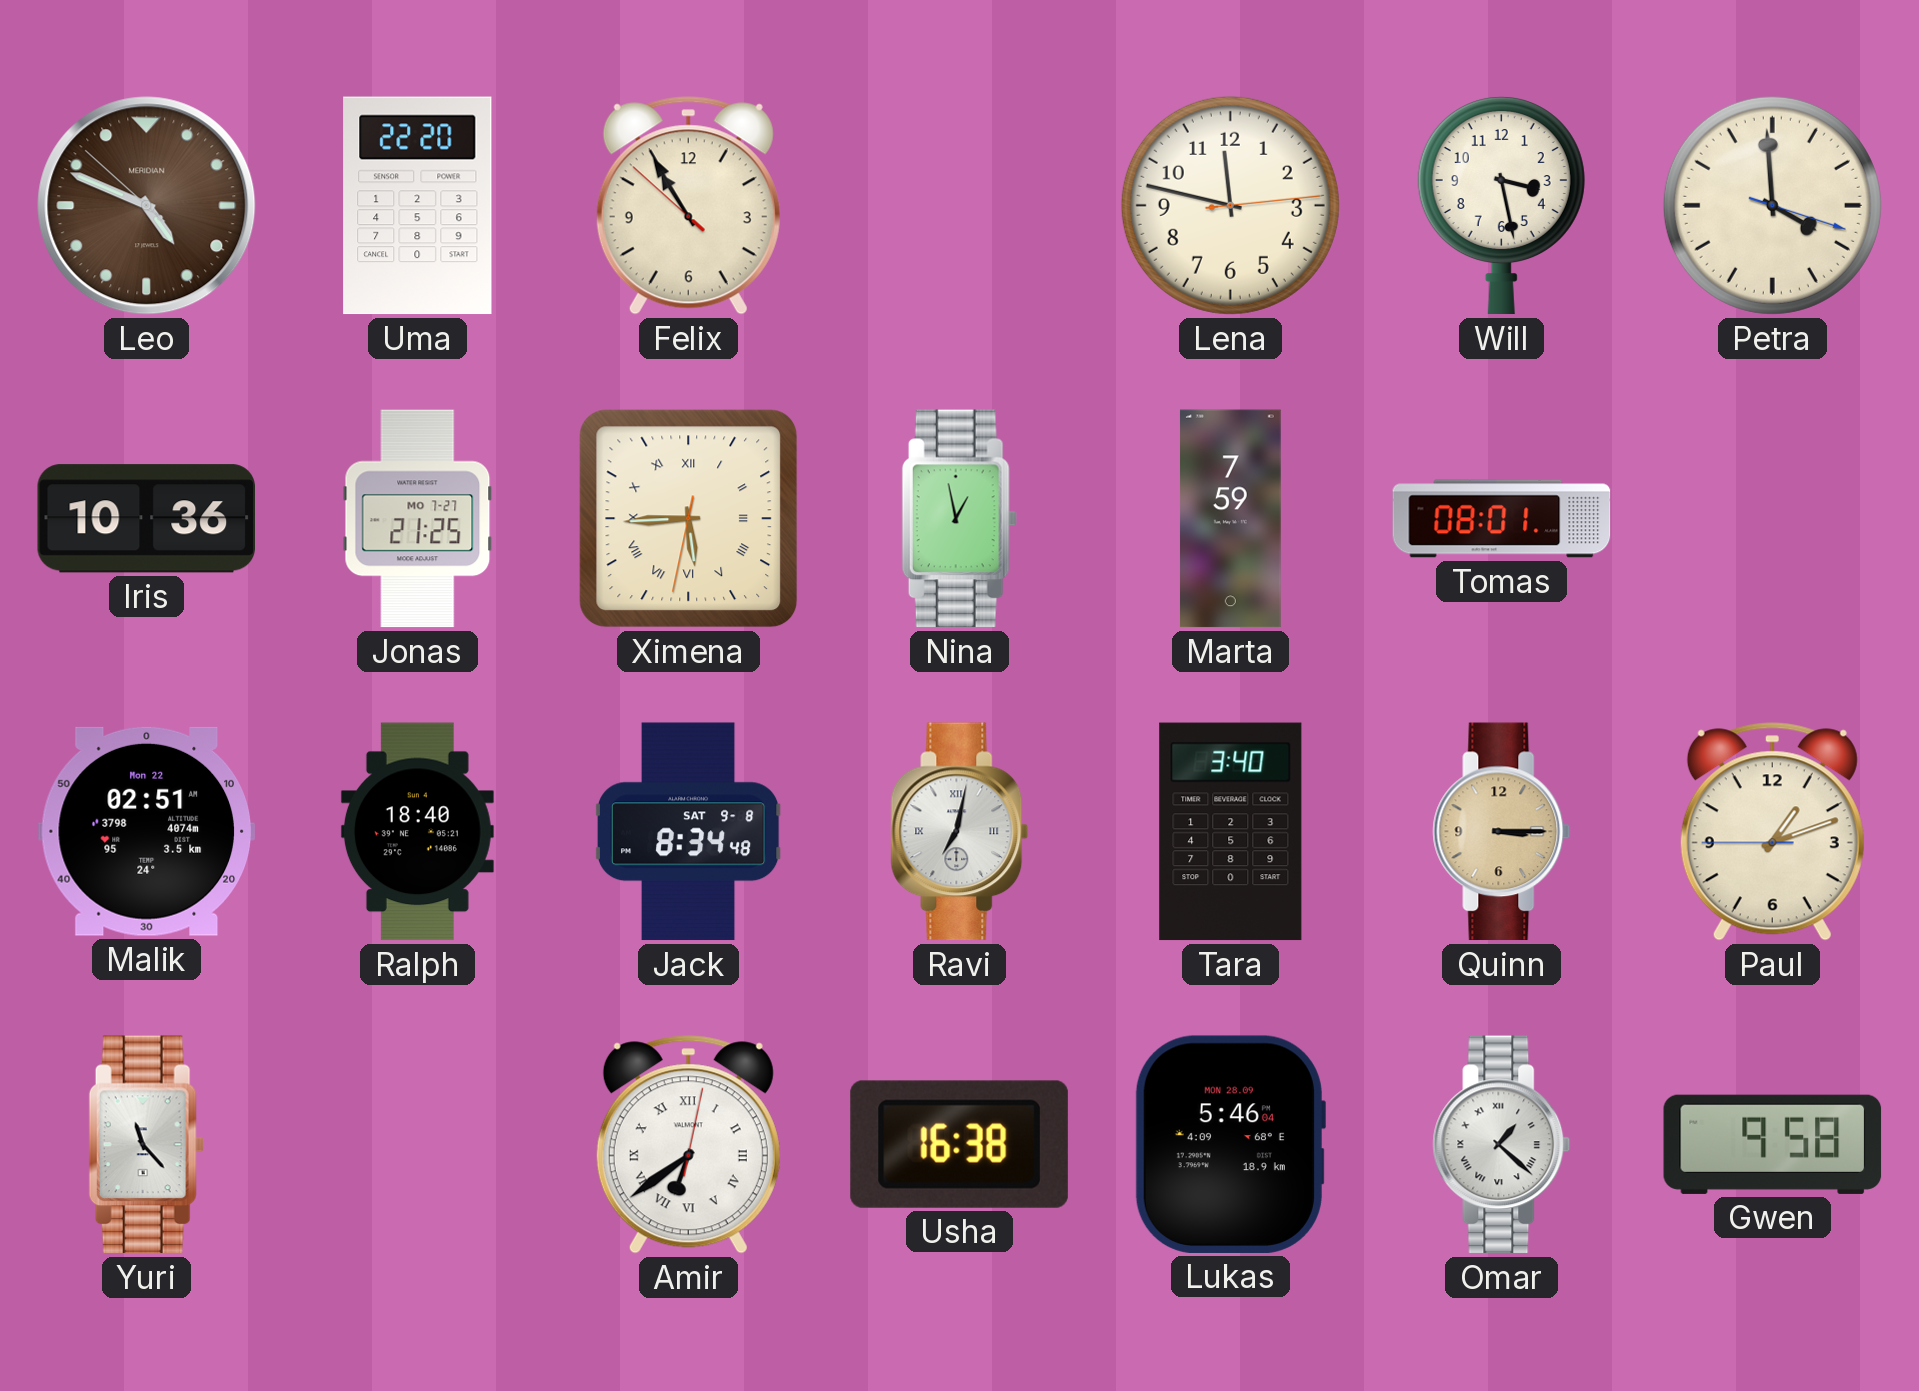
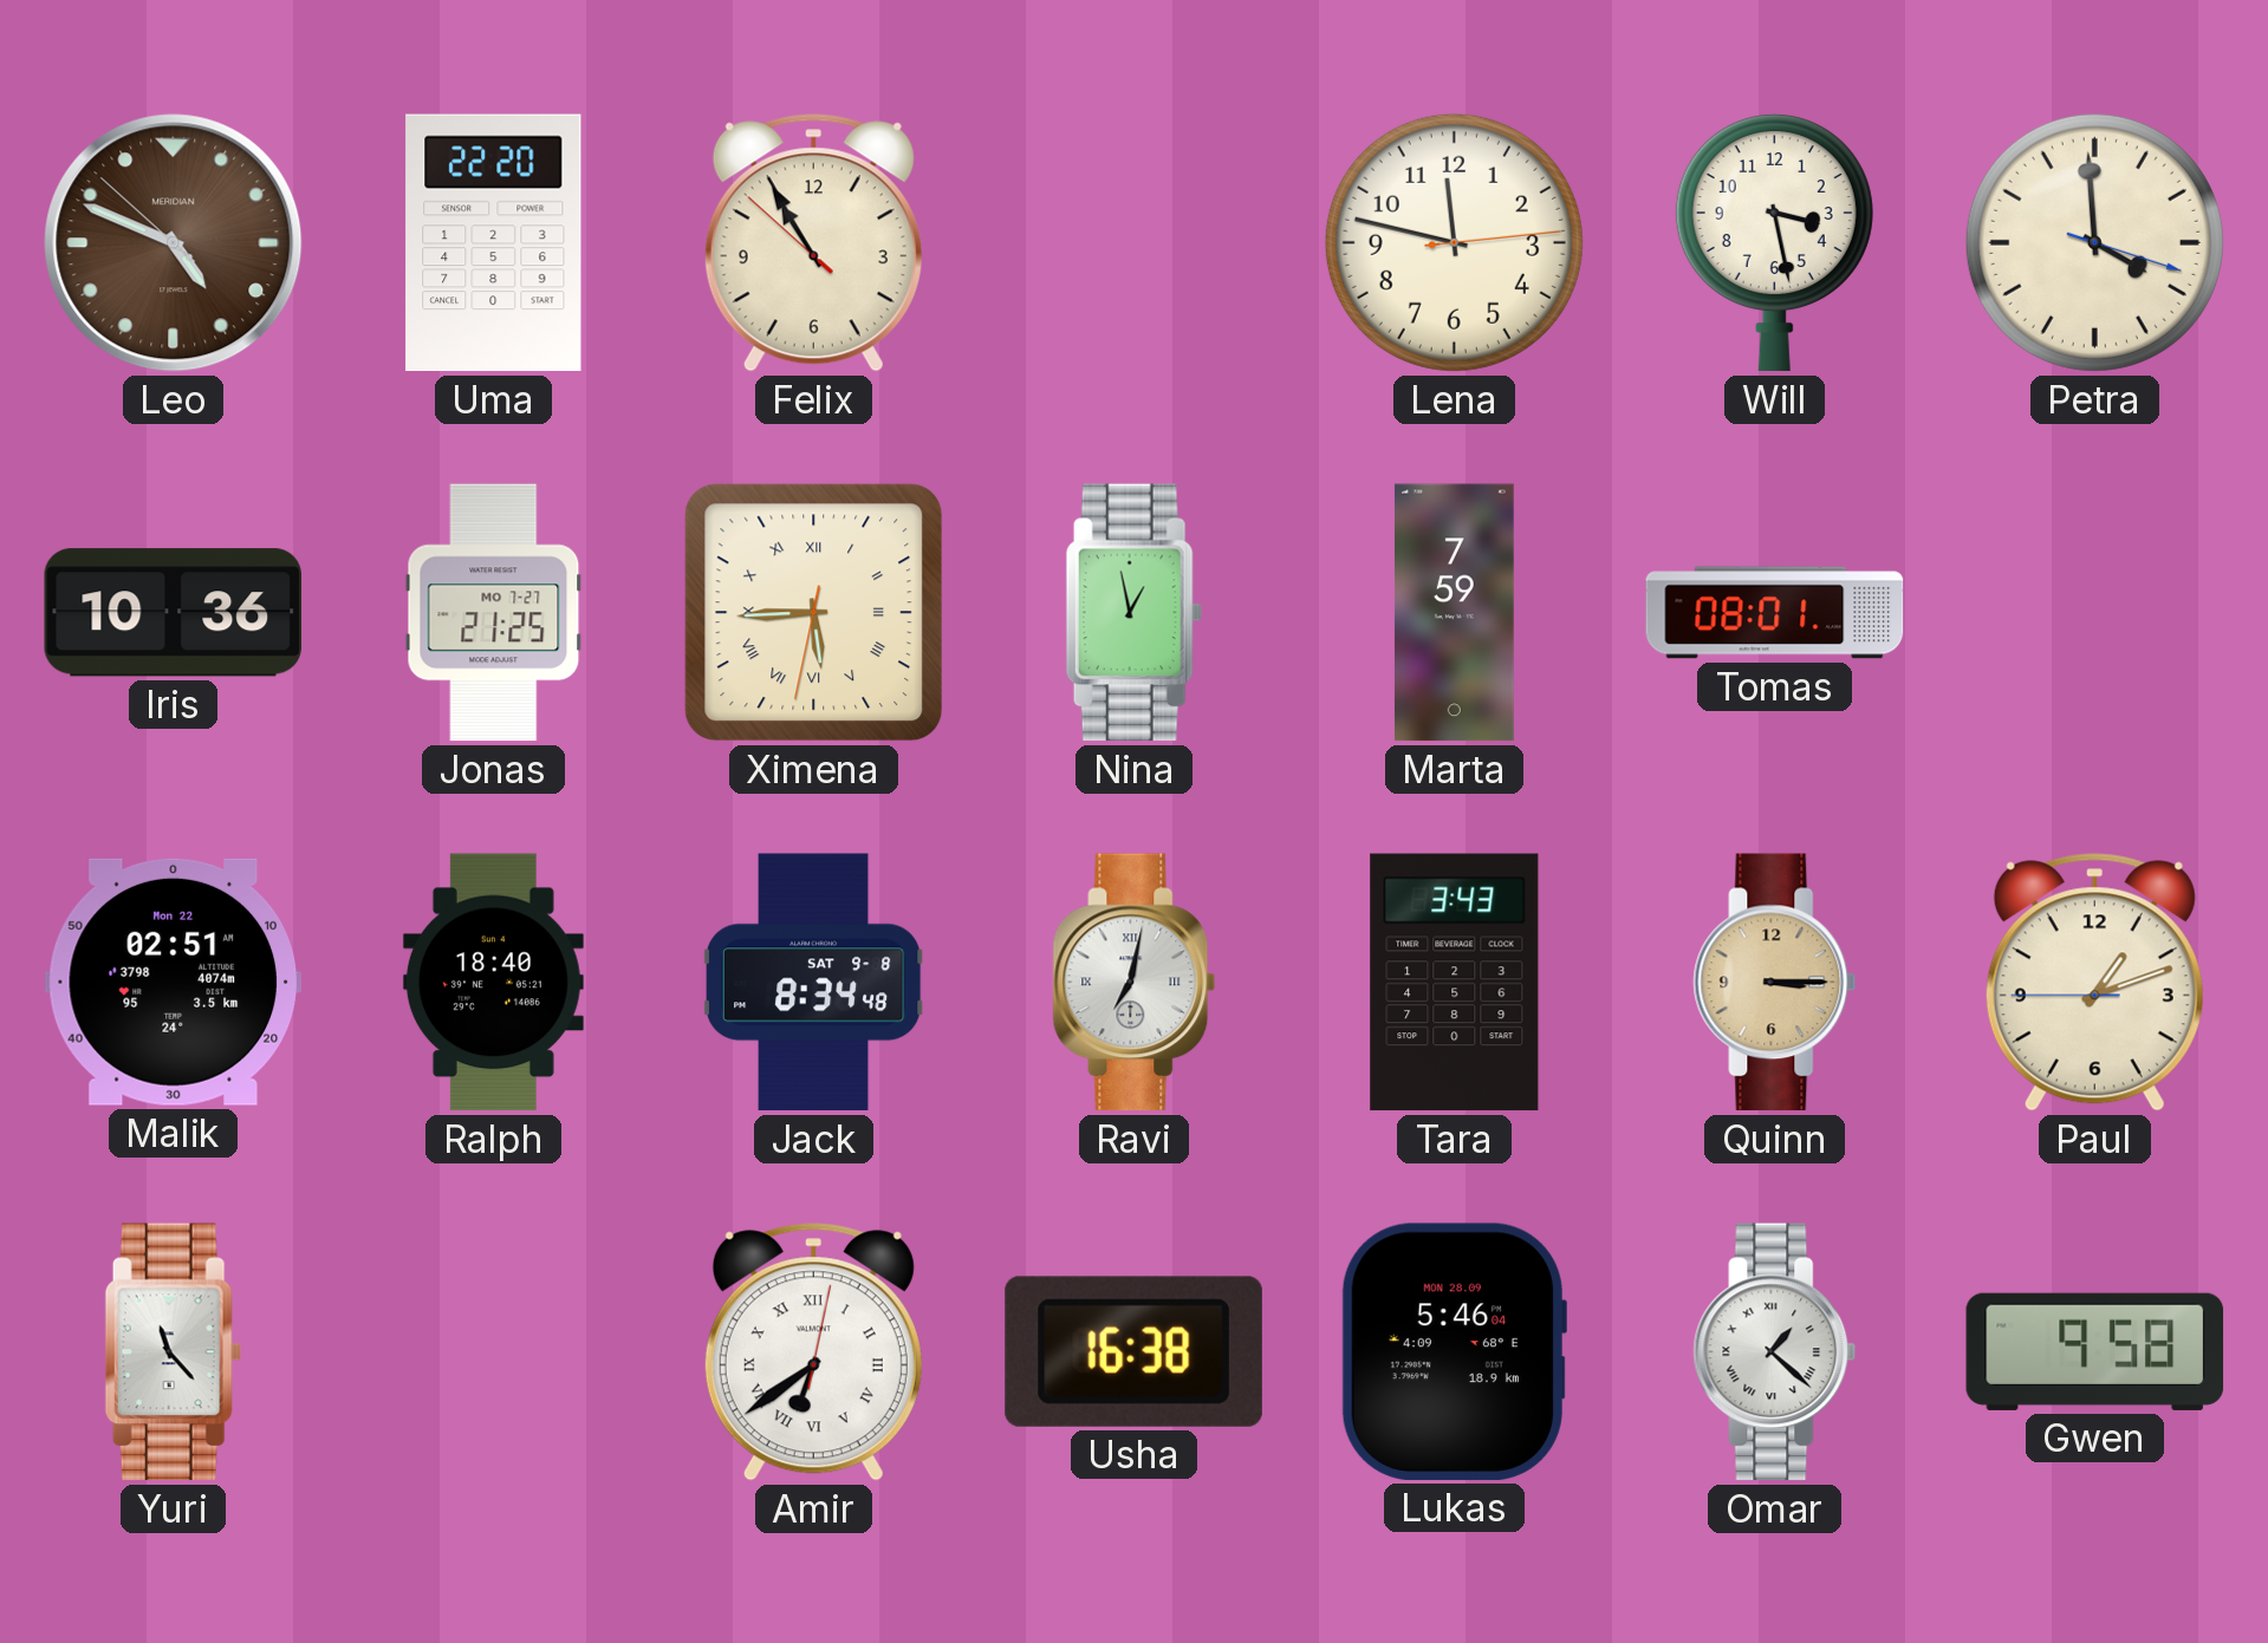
Tara: 3:40 -> 3:43
